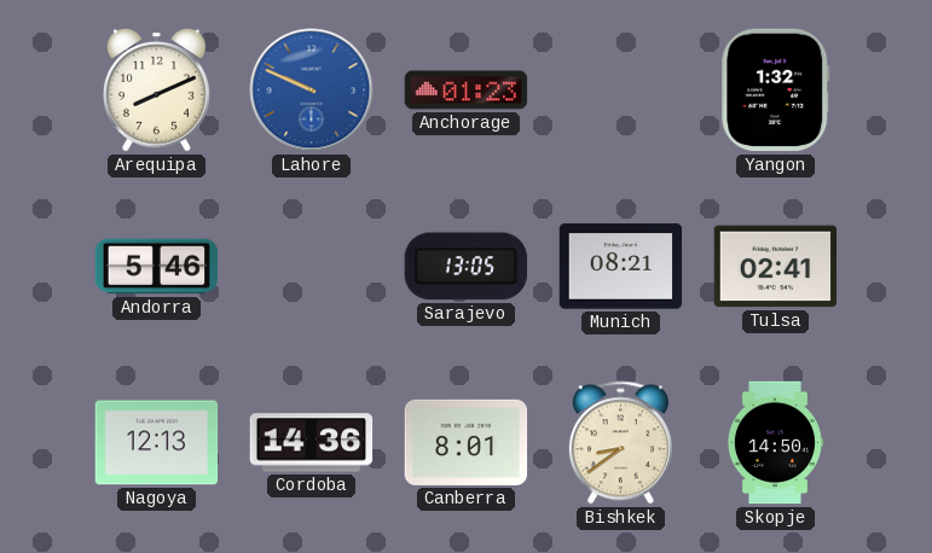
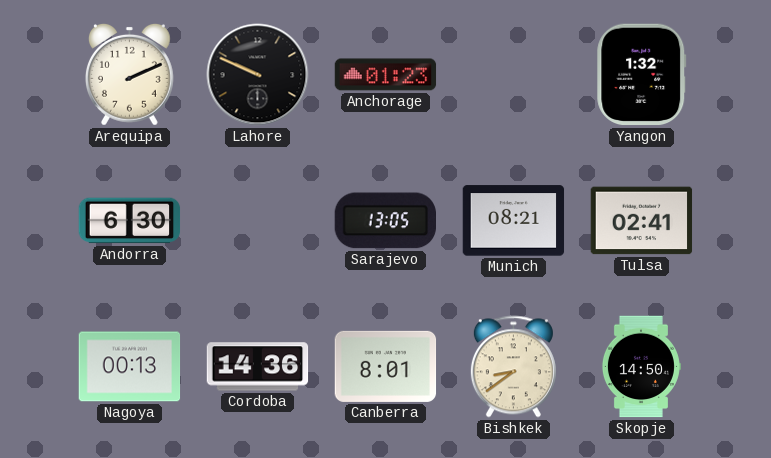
Arequipa: 8:11 -> 2:11
Lahore dial: blue -> black
Andorra: 5:46 -> 6:30
Nagoya: 12:13 -> 00:13
